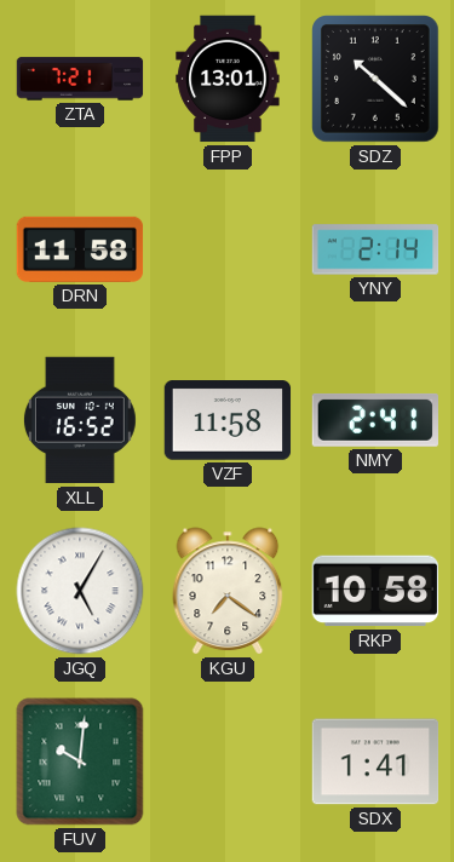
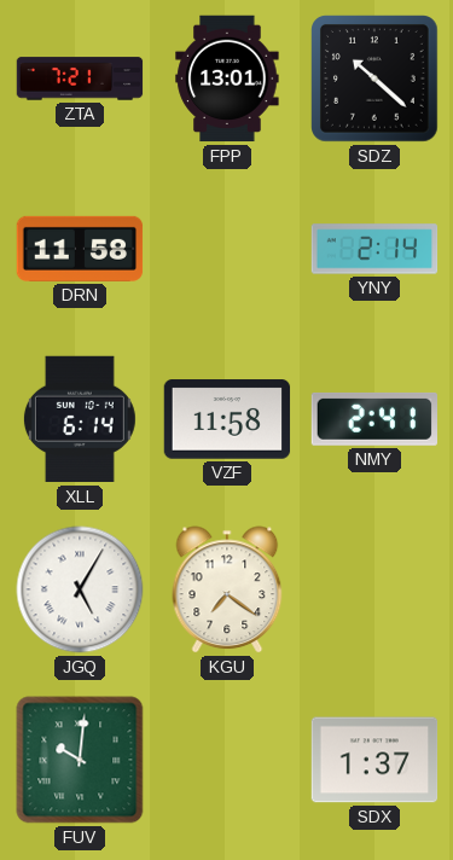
XLL: 16:52 -> 6:14
RKP: 10:58 -> none
SDX: 1:41 -> 1:37
